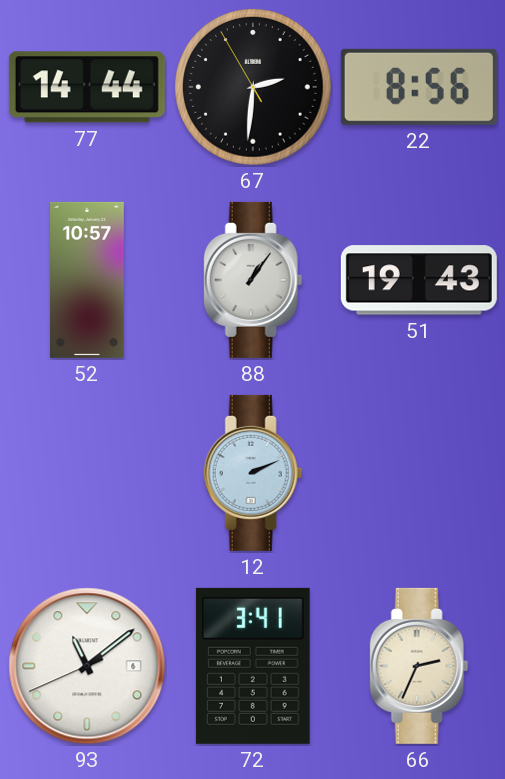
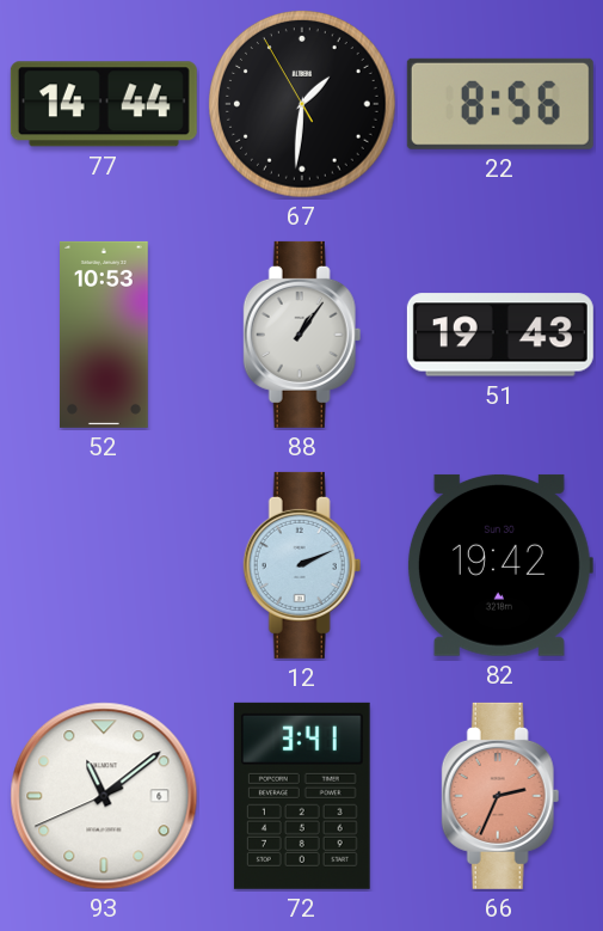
67: 2:30 -> 1:30
52: 10:57 -> 10:53
82: none -> 19:42
66 dial: cream -> salmon
